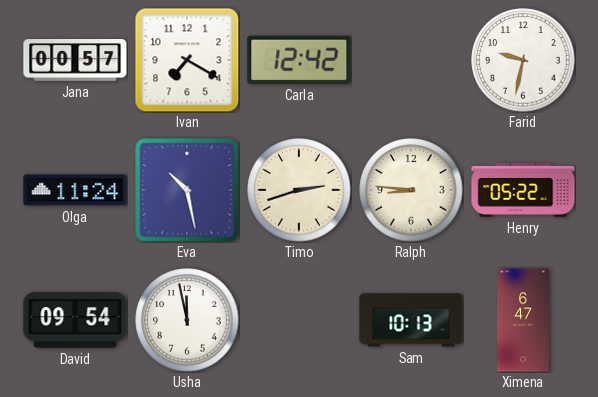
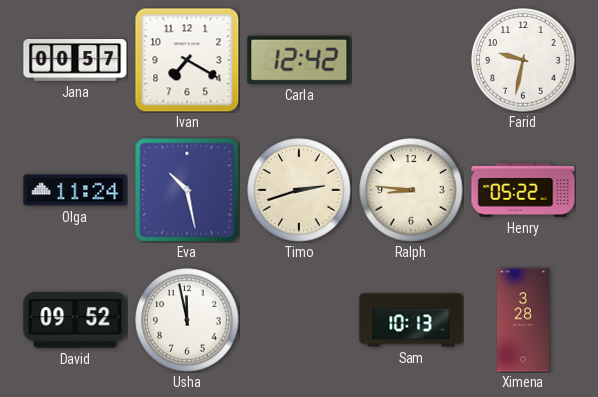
David: 09:54 -> 09:52
Ximena: 6:47 -> 3:28
